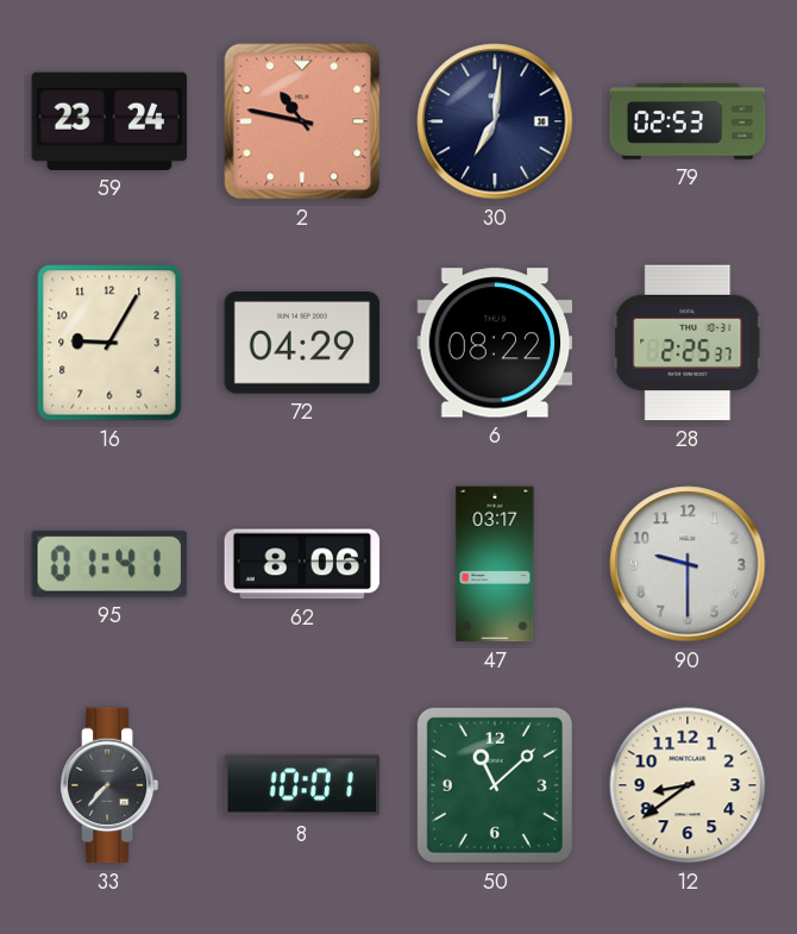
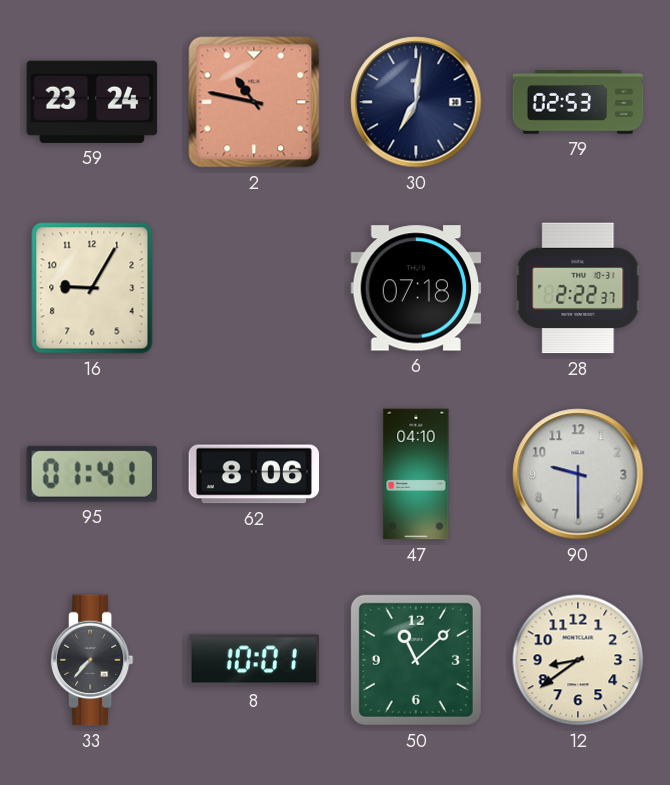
72: 04:29 -> none
6: 08:22 -> 07:18
28: 2:25 -> 2:22
47: 03:17 -> 04:10
